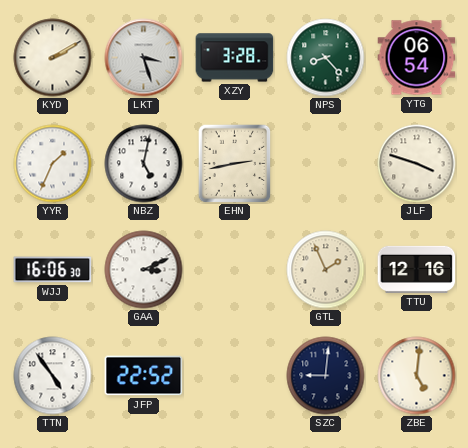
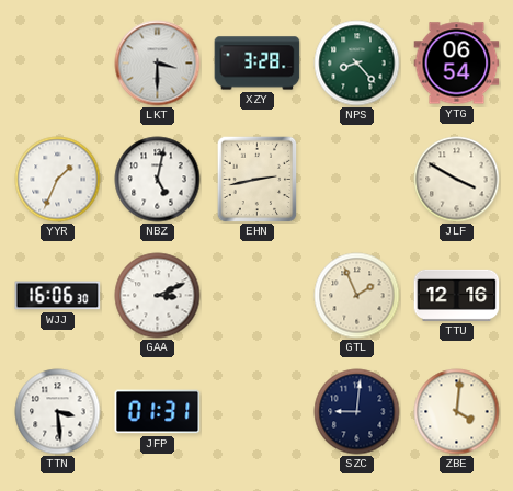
KYD: 2:10 -> none
LKT: 3:27 -> 3:30
JLF: 3:48 -> 3:50
TTN: 4:54 -> 3:29
JFP: 22:52 -> 01:31
ZBE: 5:01 -> 4:01
